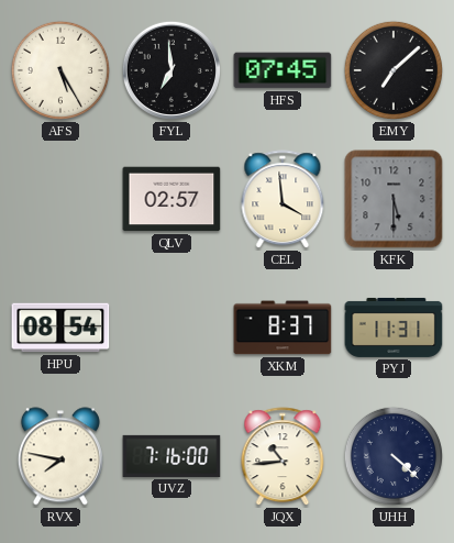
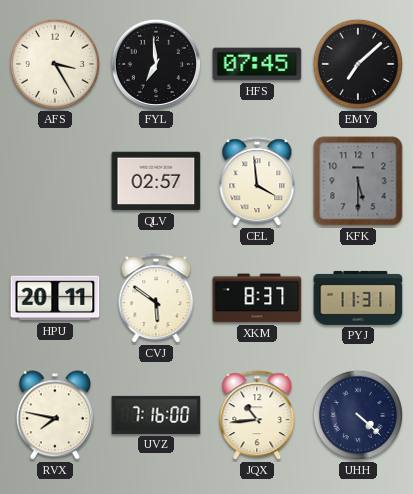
AFS: 5:25 -> 3:25
HPU: 08:54 -> 20:11
CVJ: none -> 5:51
